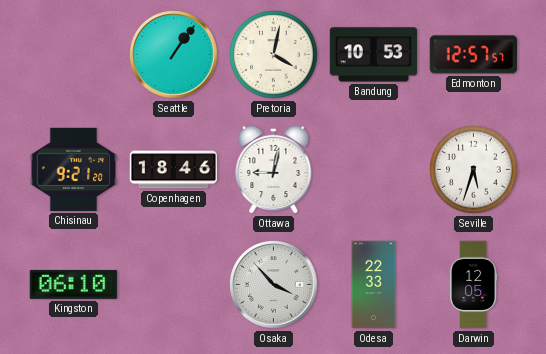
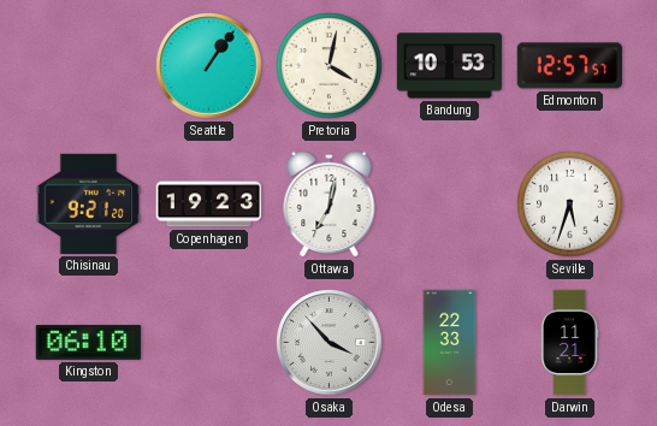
Copenhagen: 18:46 -> 19:23
Ottawa: 9:02 -> 7:02
Darwin: 12:05 -> 11:21
